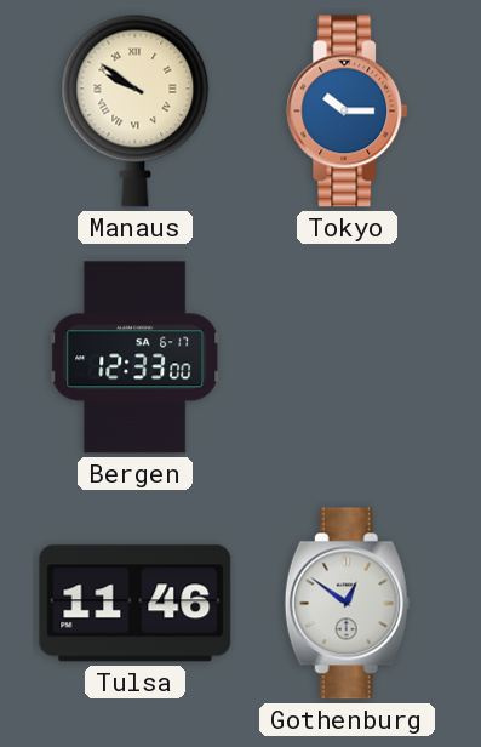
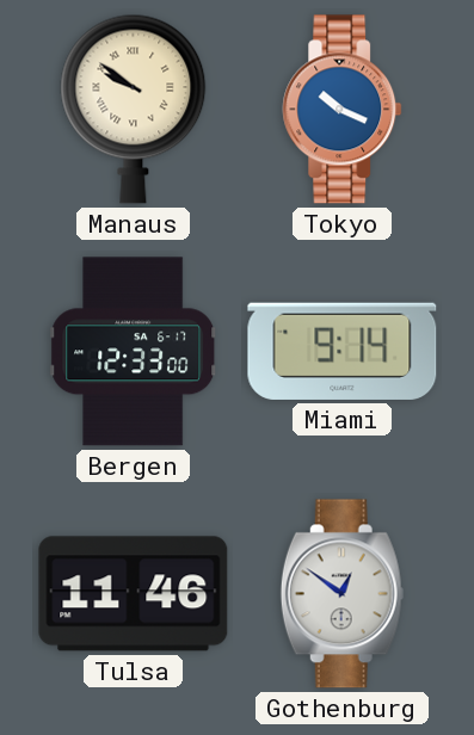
Tokyo: 10:15 -> 10:19
Miami: none -> 9:14
